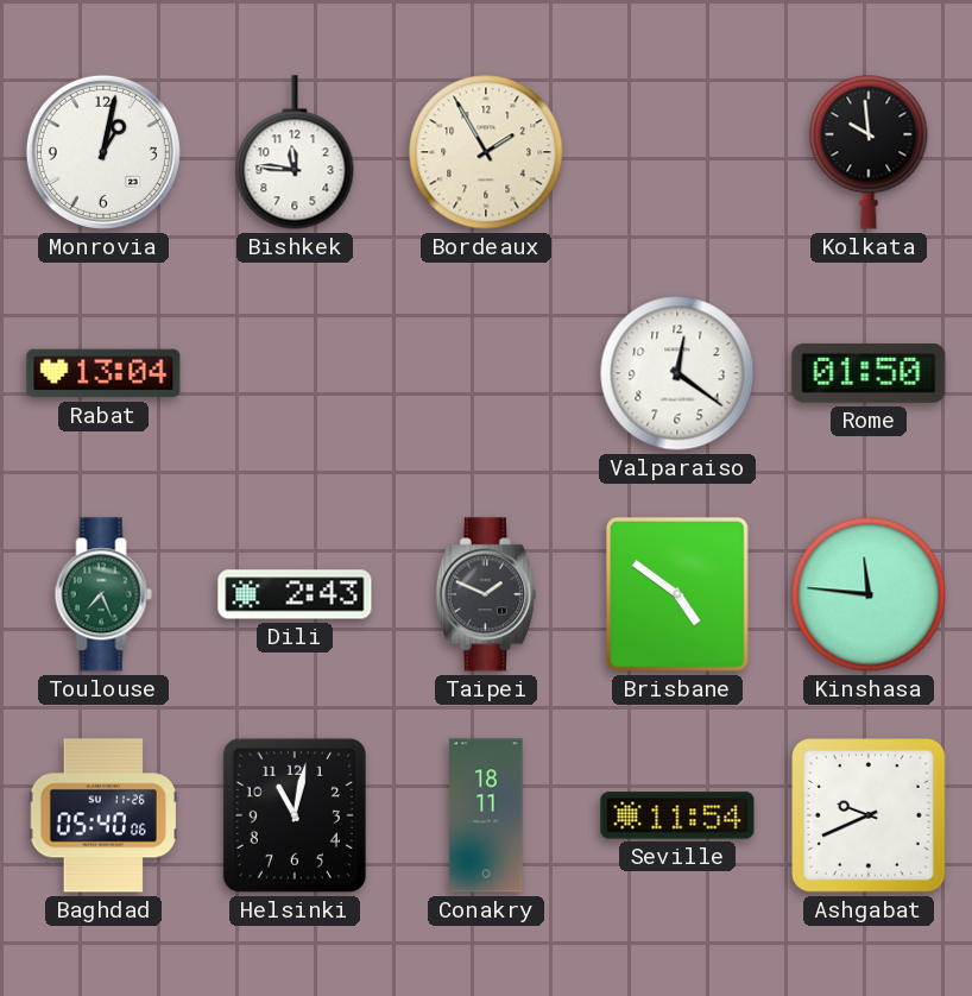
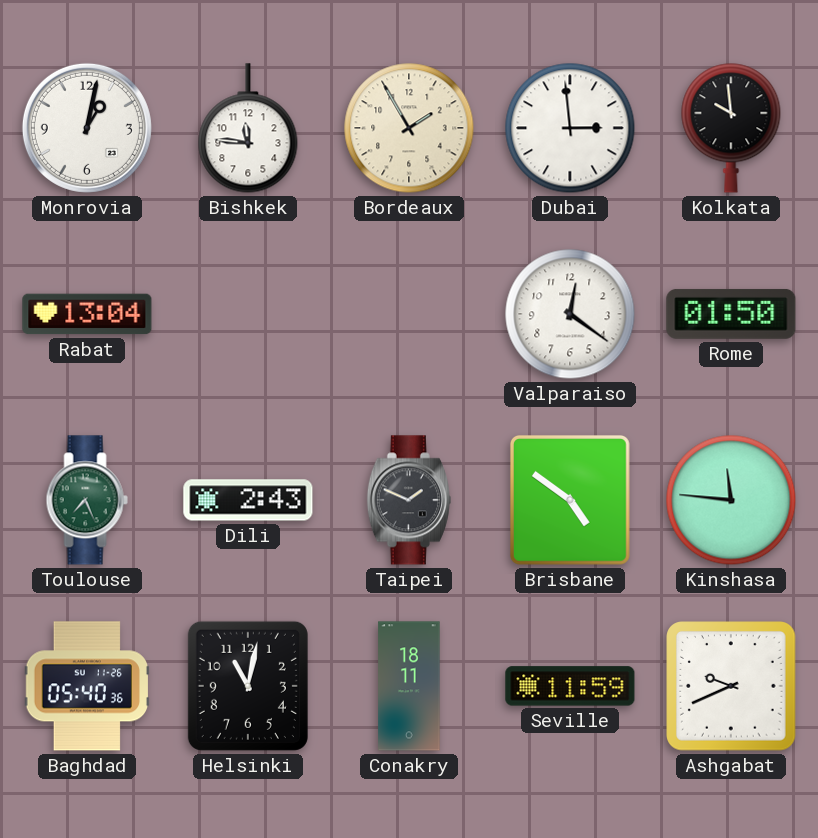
Dubai: none -> 2:59
Baghdad: 05:40:06 -> 05:40:36
Seville: 11:54 -> 11:59
